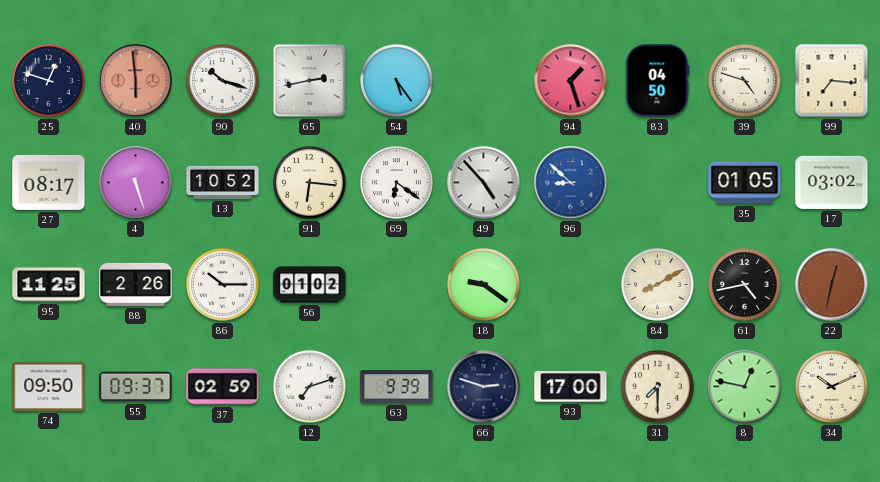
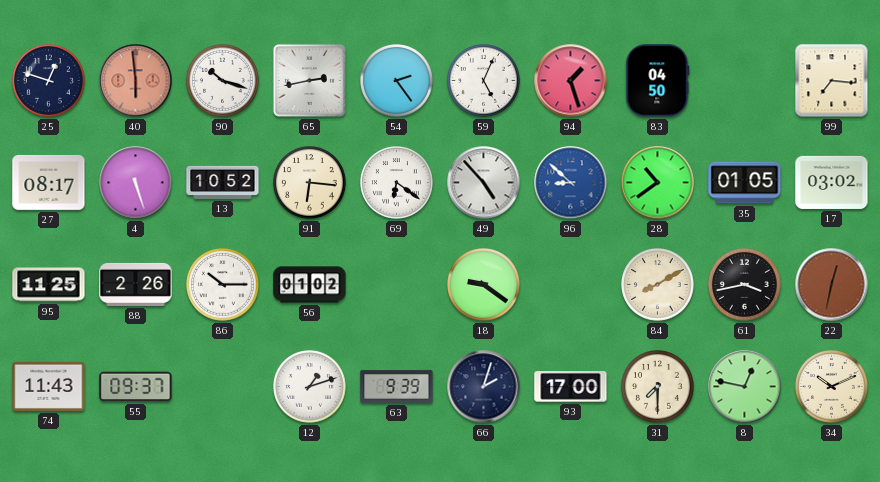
54: 5:24 -> 2:24
59: none -> 5:04
39: 4:48 -> none
28: none -> 10:39
61: 4:43 -> 3:43
74: 09:50 -> 11:43
37: 02:59 -> none
12: 7:12 -> 1:12
66: 2:48 -> 2:03
